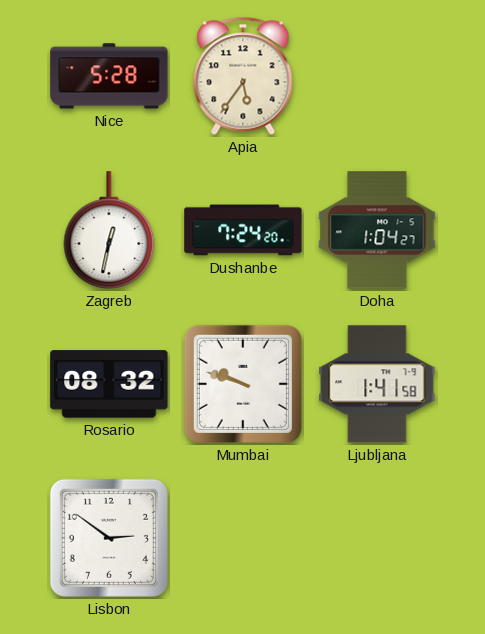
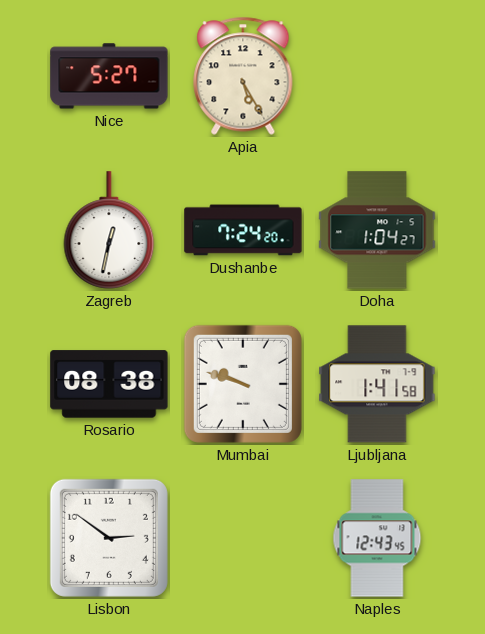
Nice: 5:28 -> 5:27
Apia: 5:36 -> 5:25
Rosario: 08:32 -> 08:38
Naples: none -> 12:43
